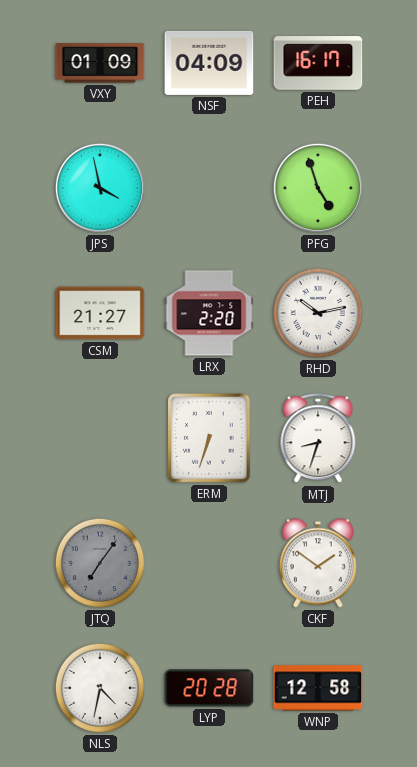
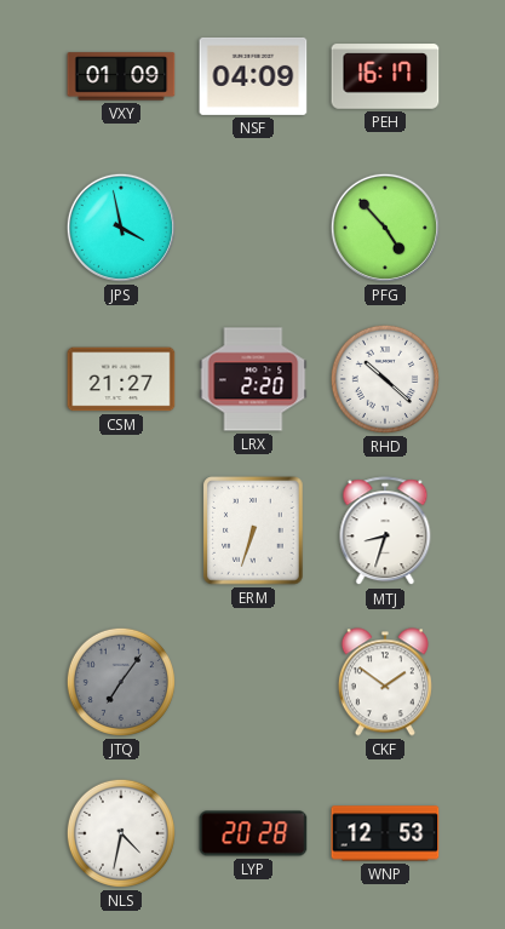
PFG: 4:57 -> 4:53
RHD: 10:13 -> 10:22
WNP: 12:58 -> 12:53
